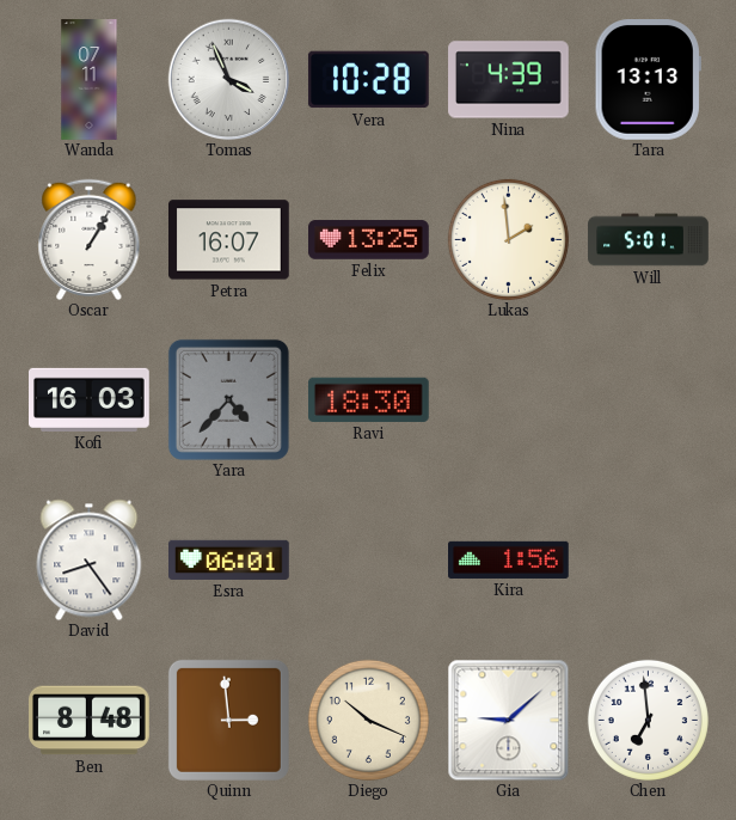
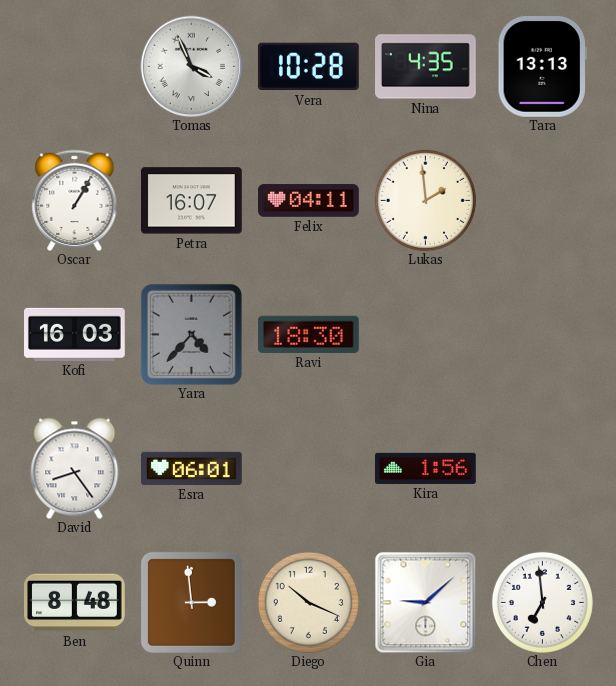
Wanda: 07:11 -> none
Nina: 4:39 -> 4:35
Felix: 13:25 -> 04:11
Will: 5:01 -> none
